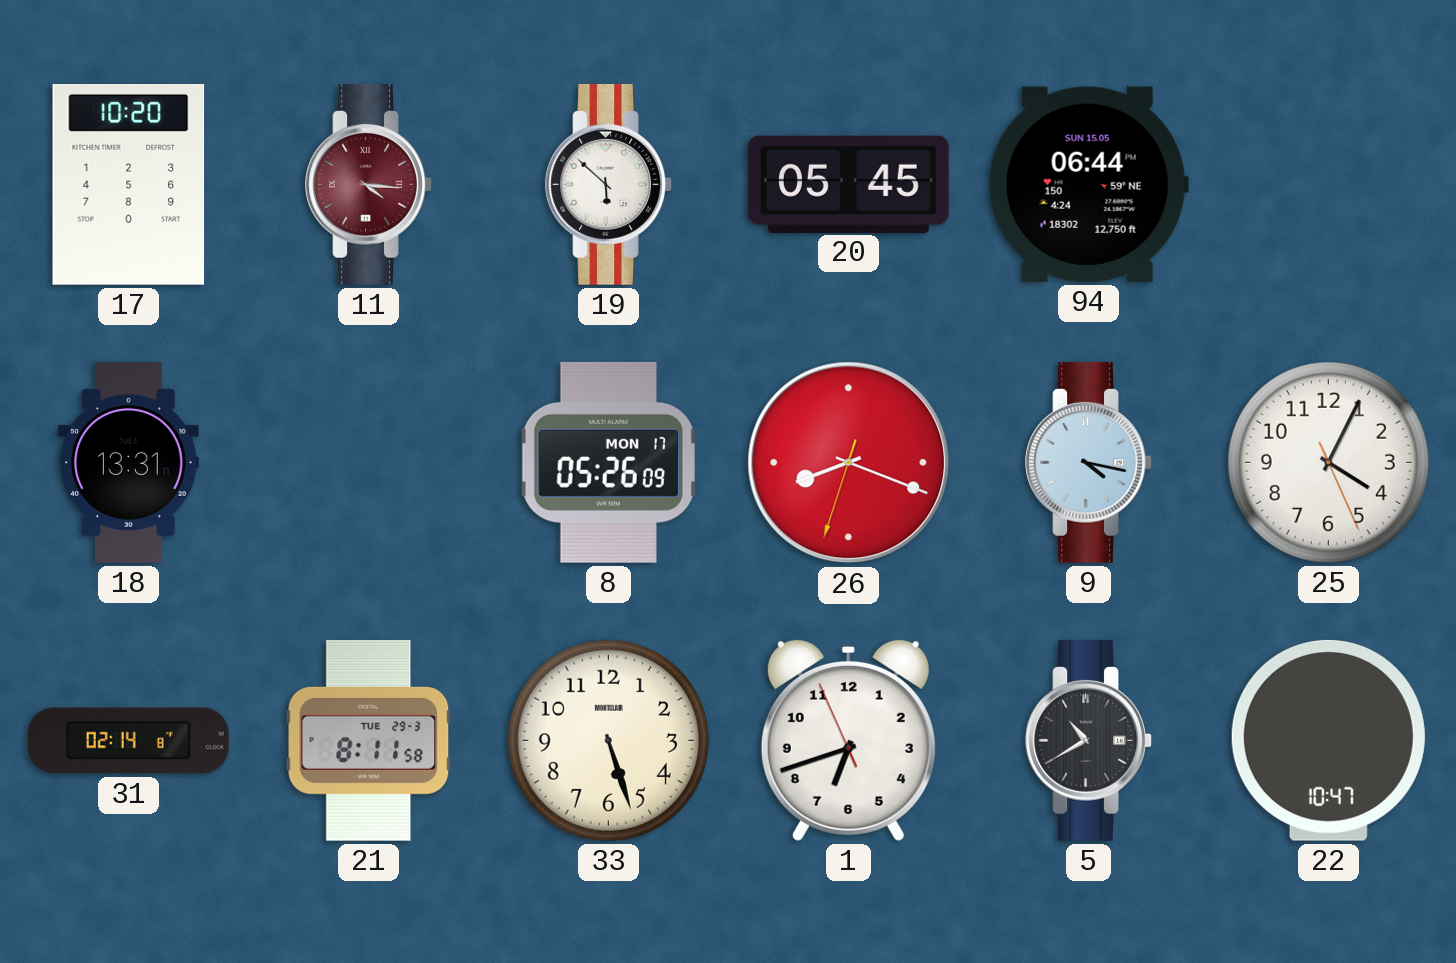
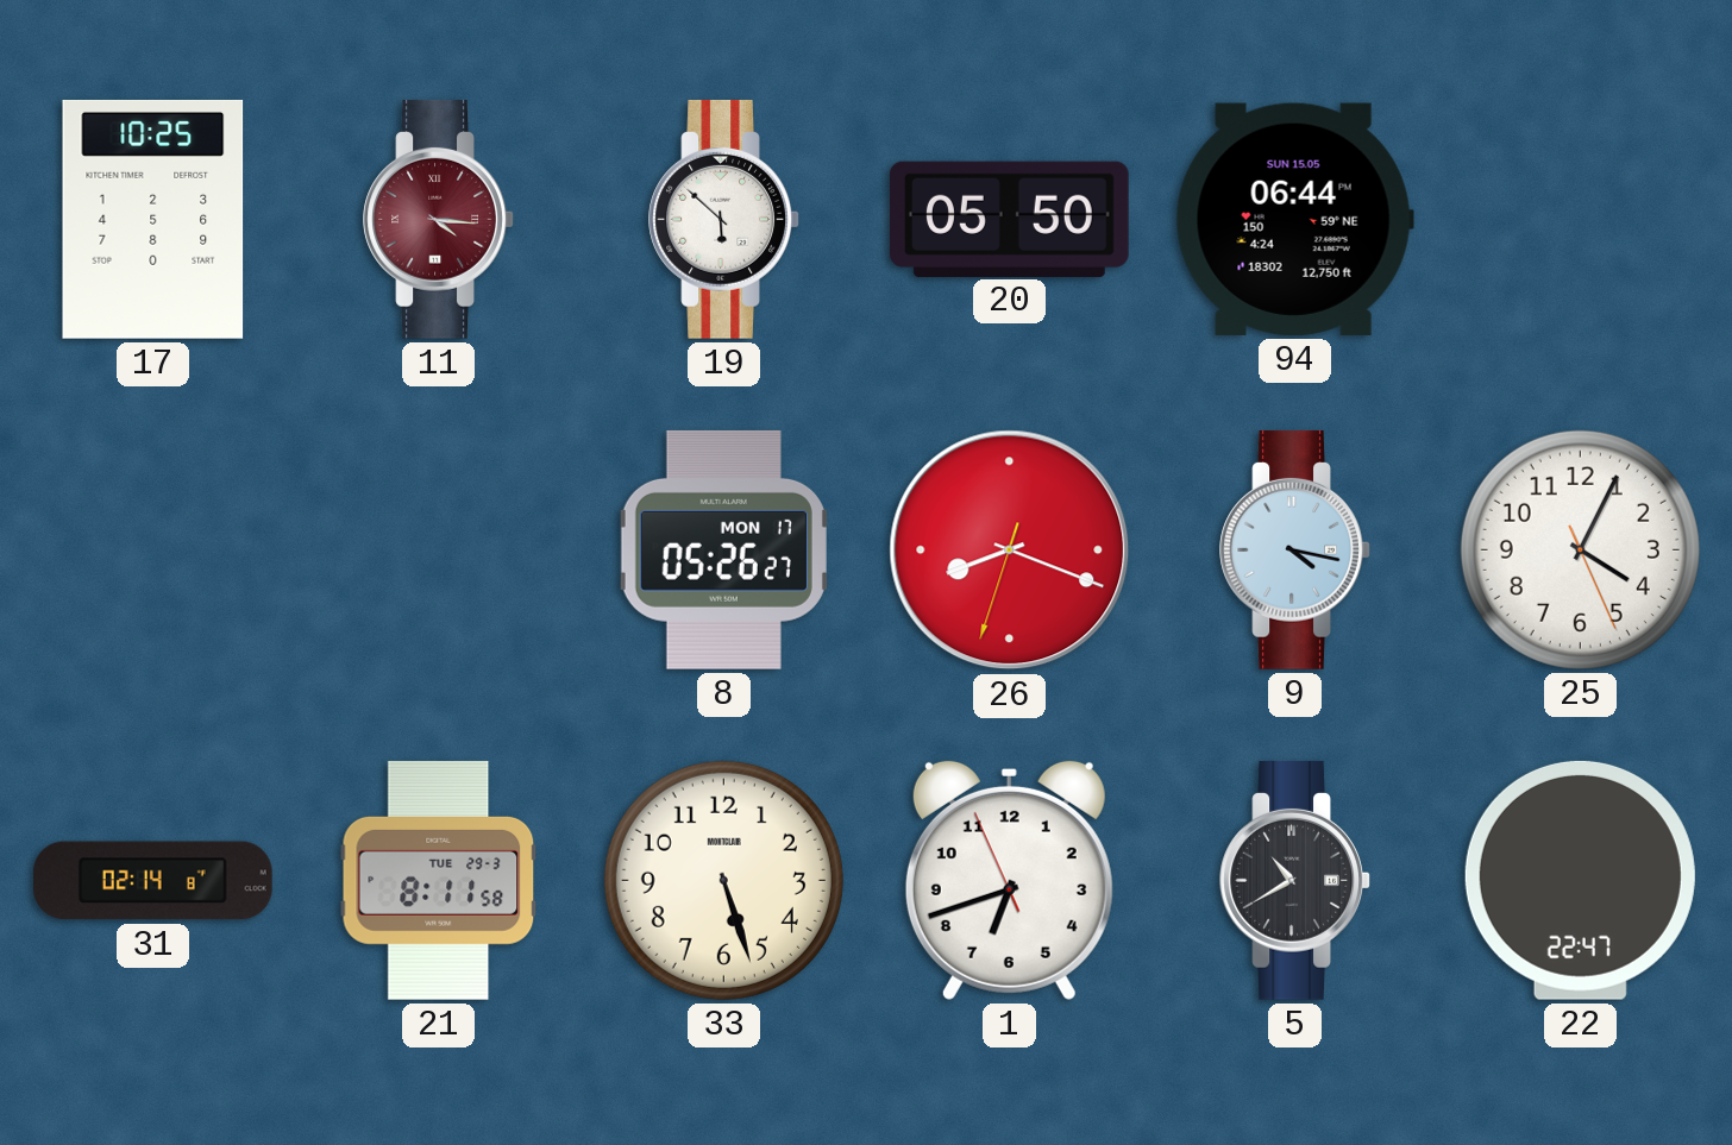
17: 10:20 -> 10:25
20: 05:45 -> 05:50
18: 13:31 -> none
8: 05:26:09 -> 05:26:27
22: 10:47 -> 22:47
